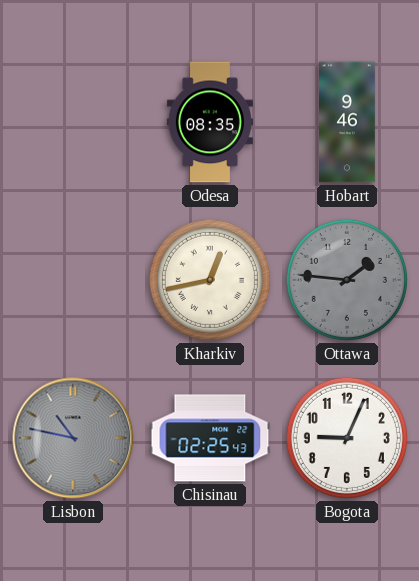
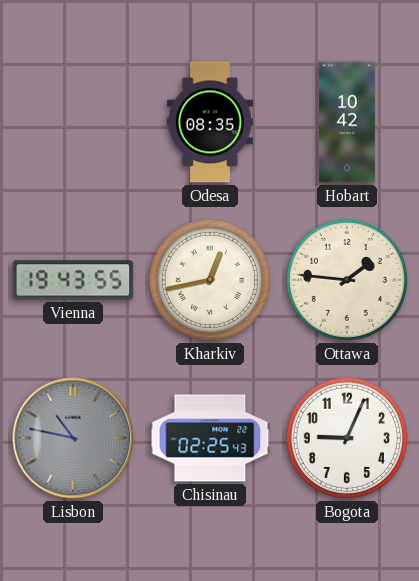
Hobart: 9:46 -> 10:42
Vienna: none -> 19:43
Ottawa dial: grey -> cream
